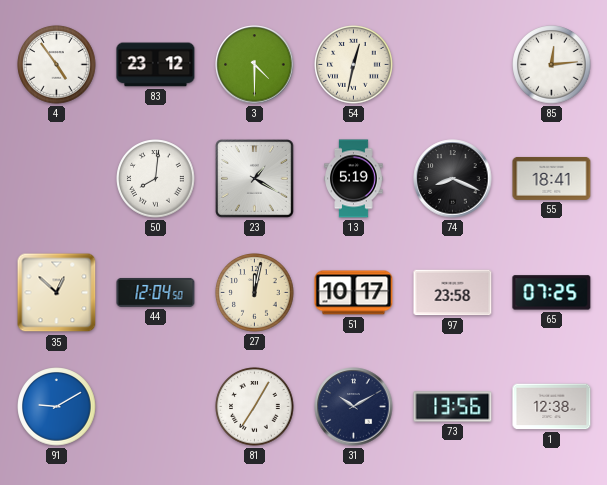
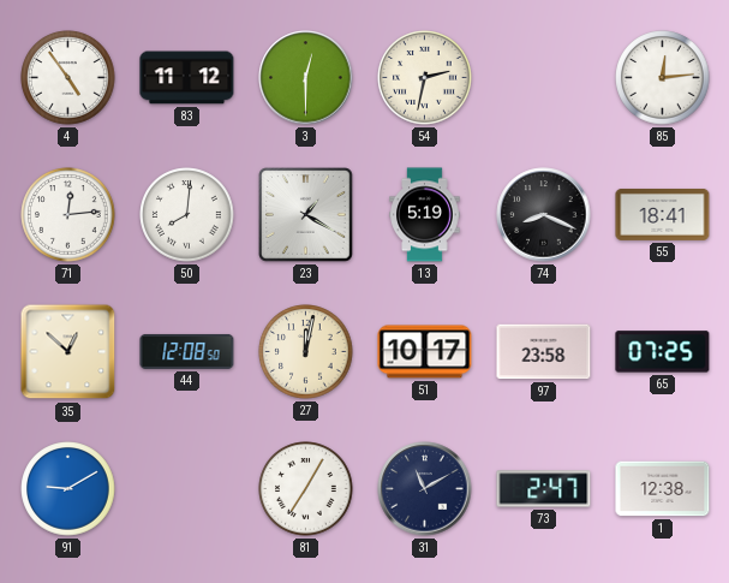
83: 23:12 -> 11:12
3: 4:30 -> 12:30
54: 12:32 -> 2:32
71: none -> 12:14
44: 12:04 -> 12:08
31: 10:10 -> 11:10
73: 13:56 -> 2:47
